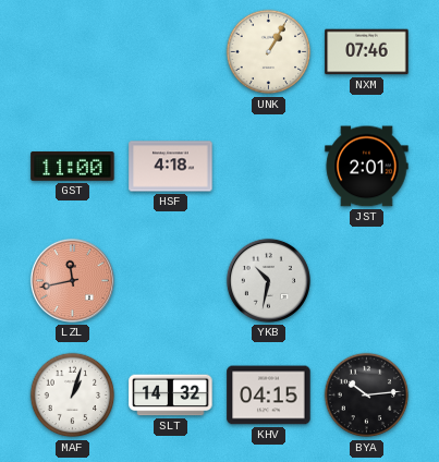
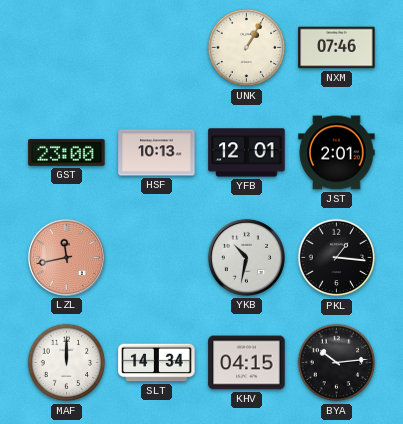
GST: 11:00 -> 23:00
HSF: 4:18 -> 10:13
YFB: none -> 12:01
PKL: none -> 1:16
MAF: 1:03 -> 12:00
SLT: 14:32 -> 14:34
